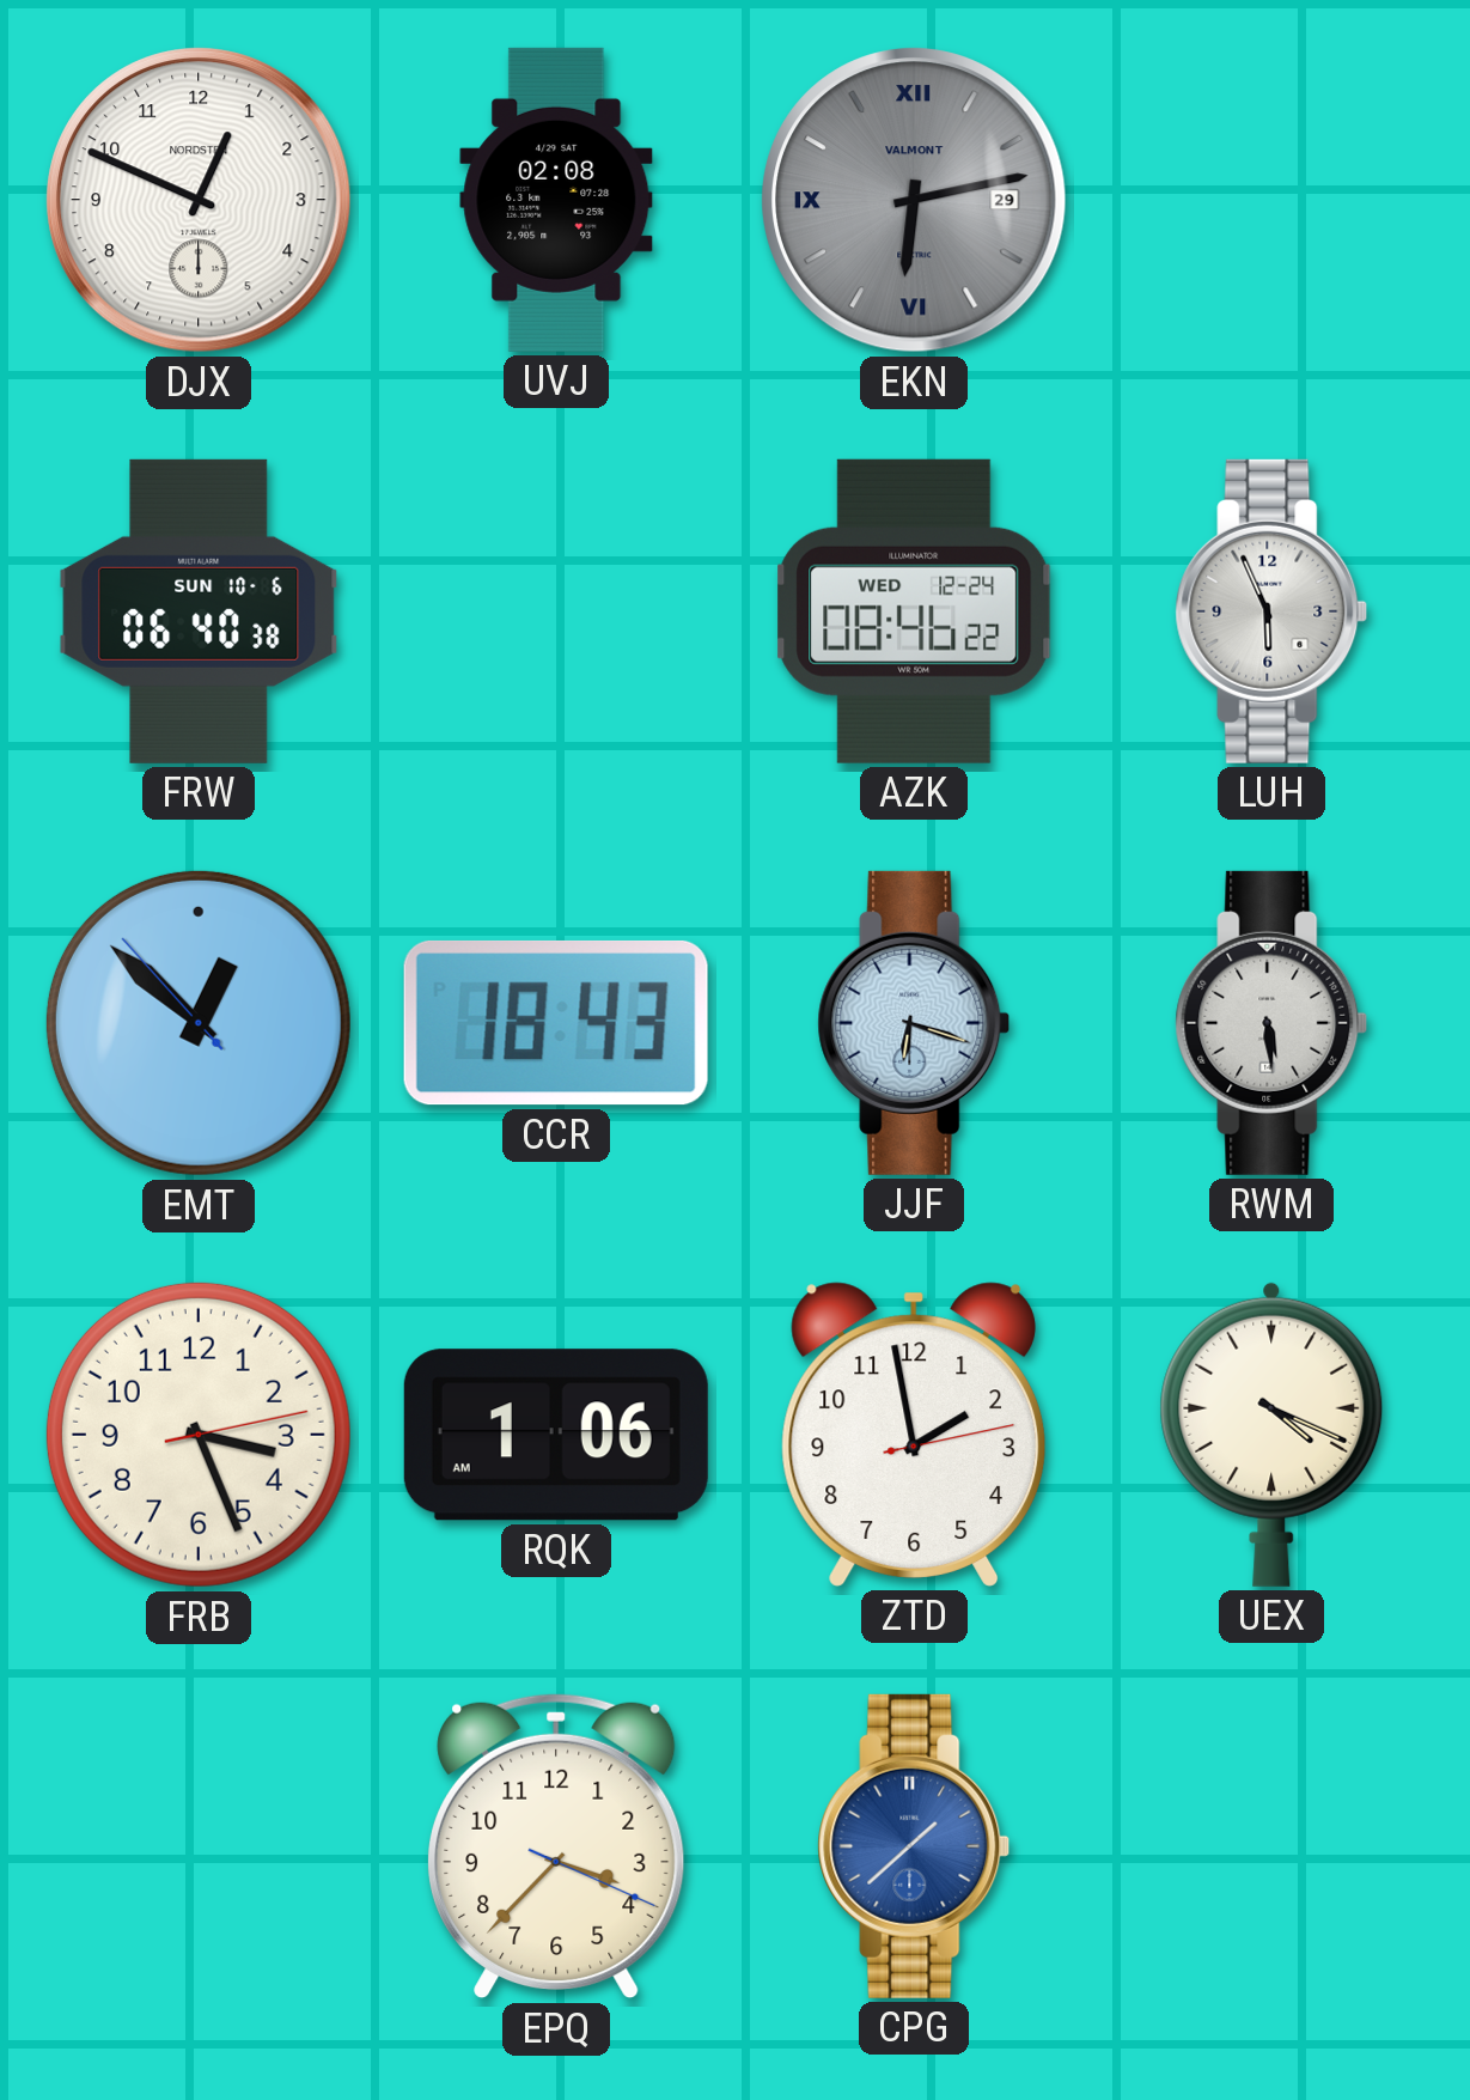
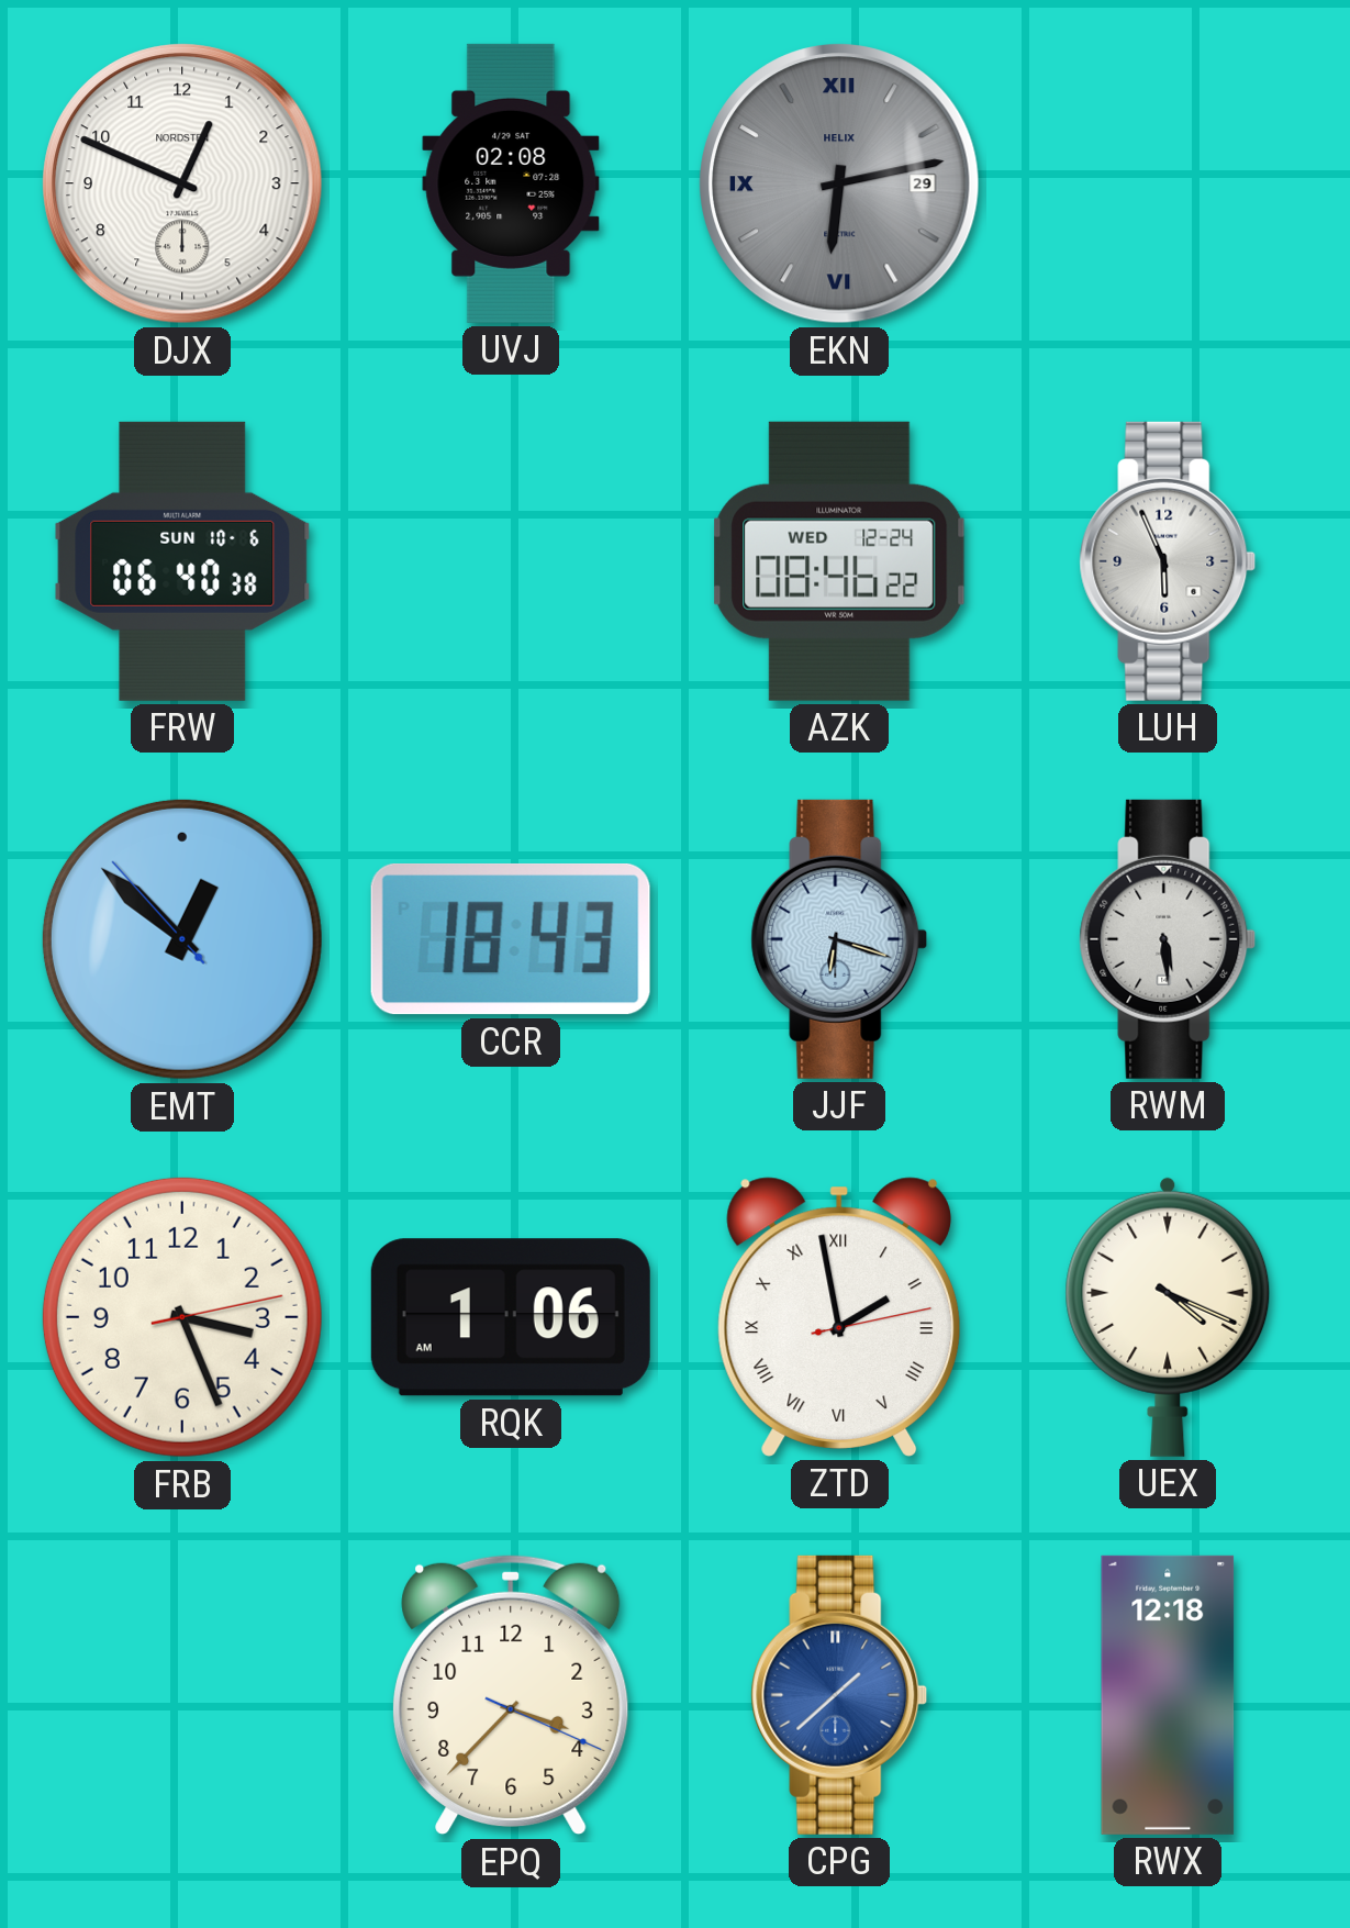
EKN brand: VALMONT -> HELIX
ZTD numerals: Arabic -> Roman
RWX: none -> 12:18
